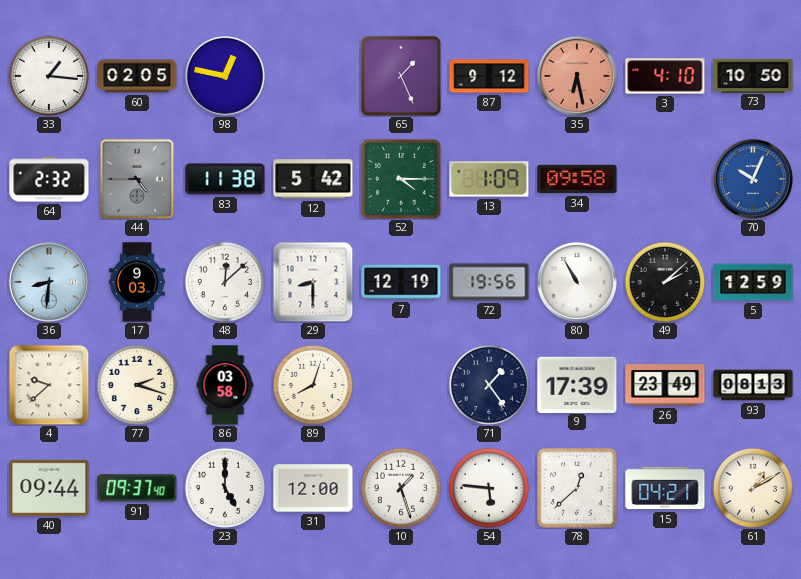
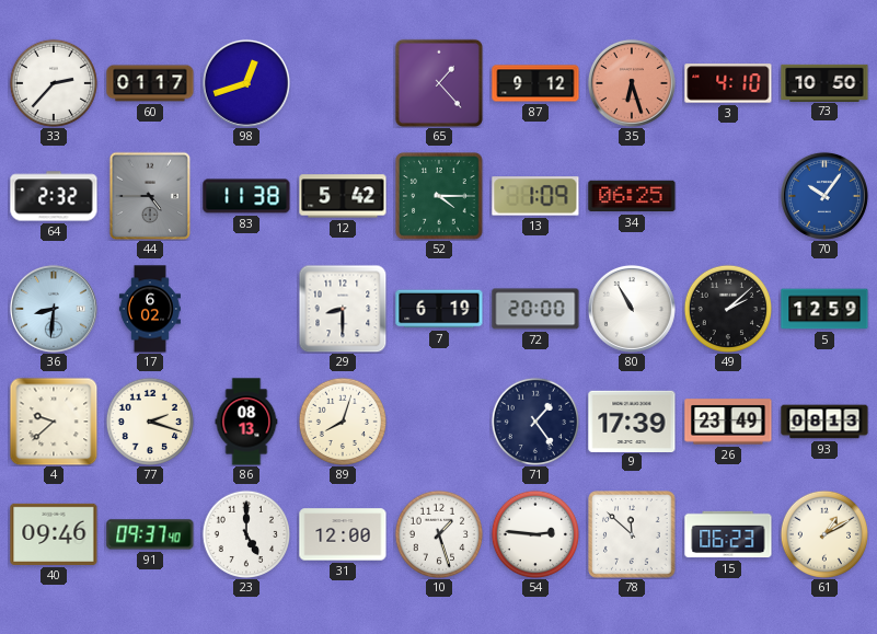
33: 1:16 -> 2:37
60: 02:05 -> 01:17
98: 12:47 -> 12:42
65: 1:26 -> 1:23
35: 6:28 -> 6:27
34: 09:58 -> 06:25
70: 10:04 -> 10:06
17: 9:03 -> 6:02
48: 12:08 -> none
7: 12:19 -> 6:19
72: 19:56 -> 20:00
86: 03:58 -> 08:13
40: 09:44 -> 09:46
54: 5:46 -> 2:46
78: 12:38 -> 11:52
15: 04:21 -> 06:23
